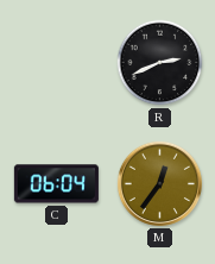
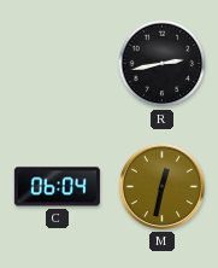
R: 2:41 -> 2:43
M: 12:36 -> 12:32
